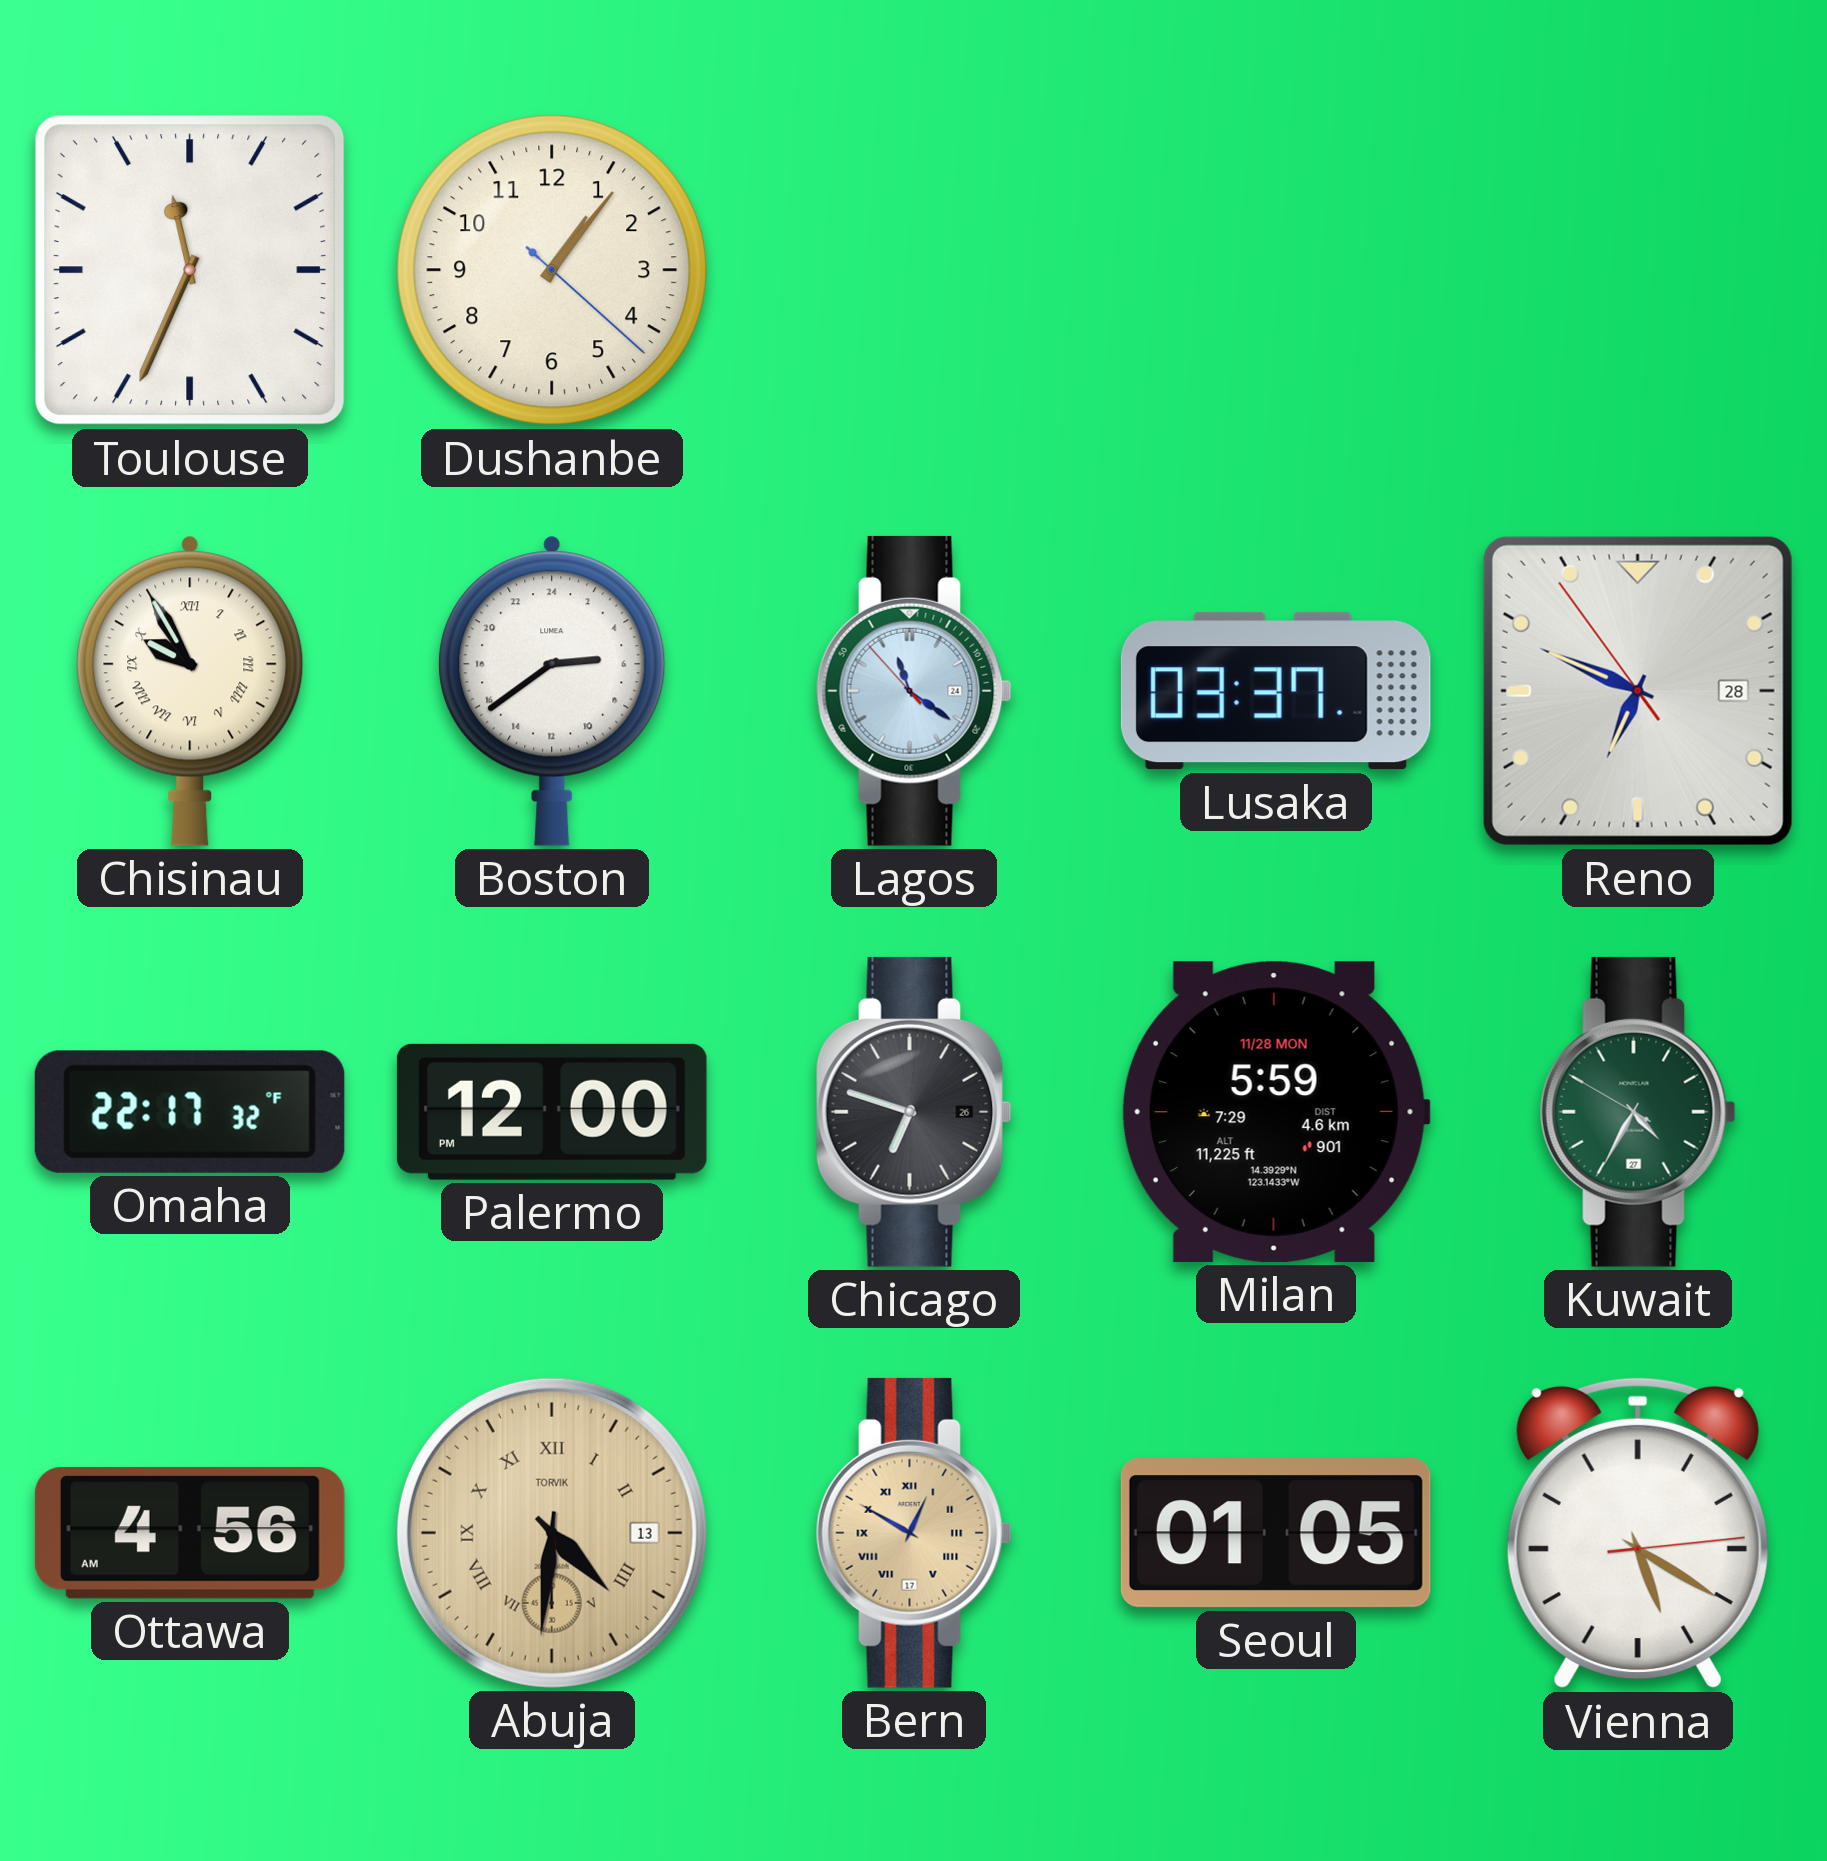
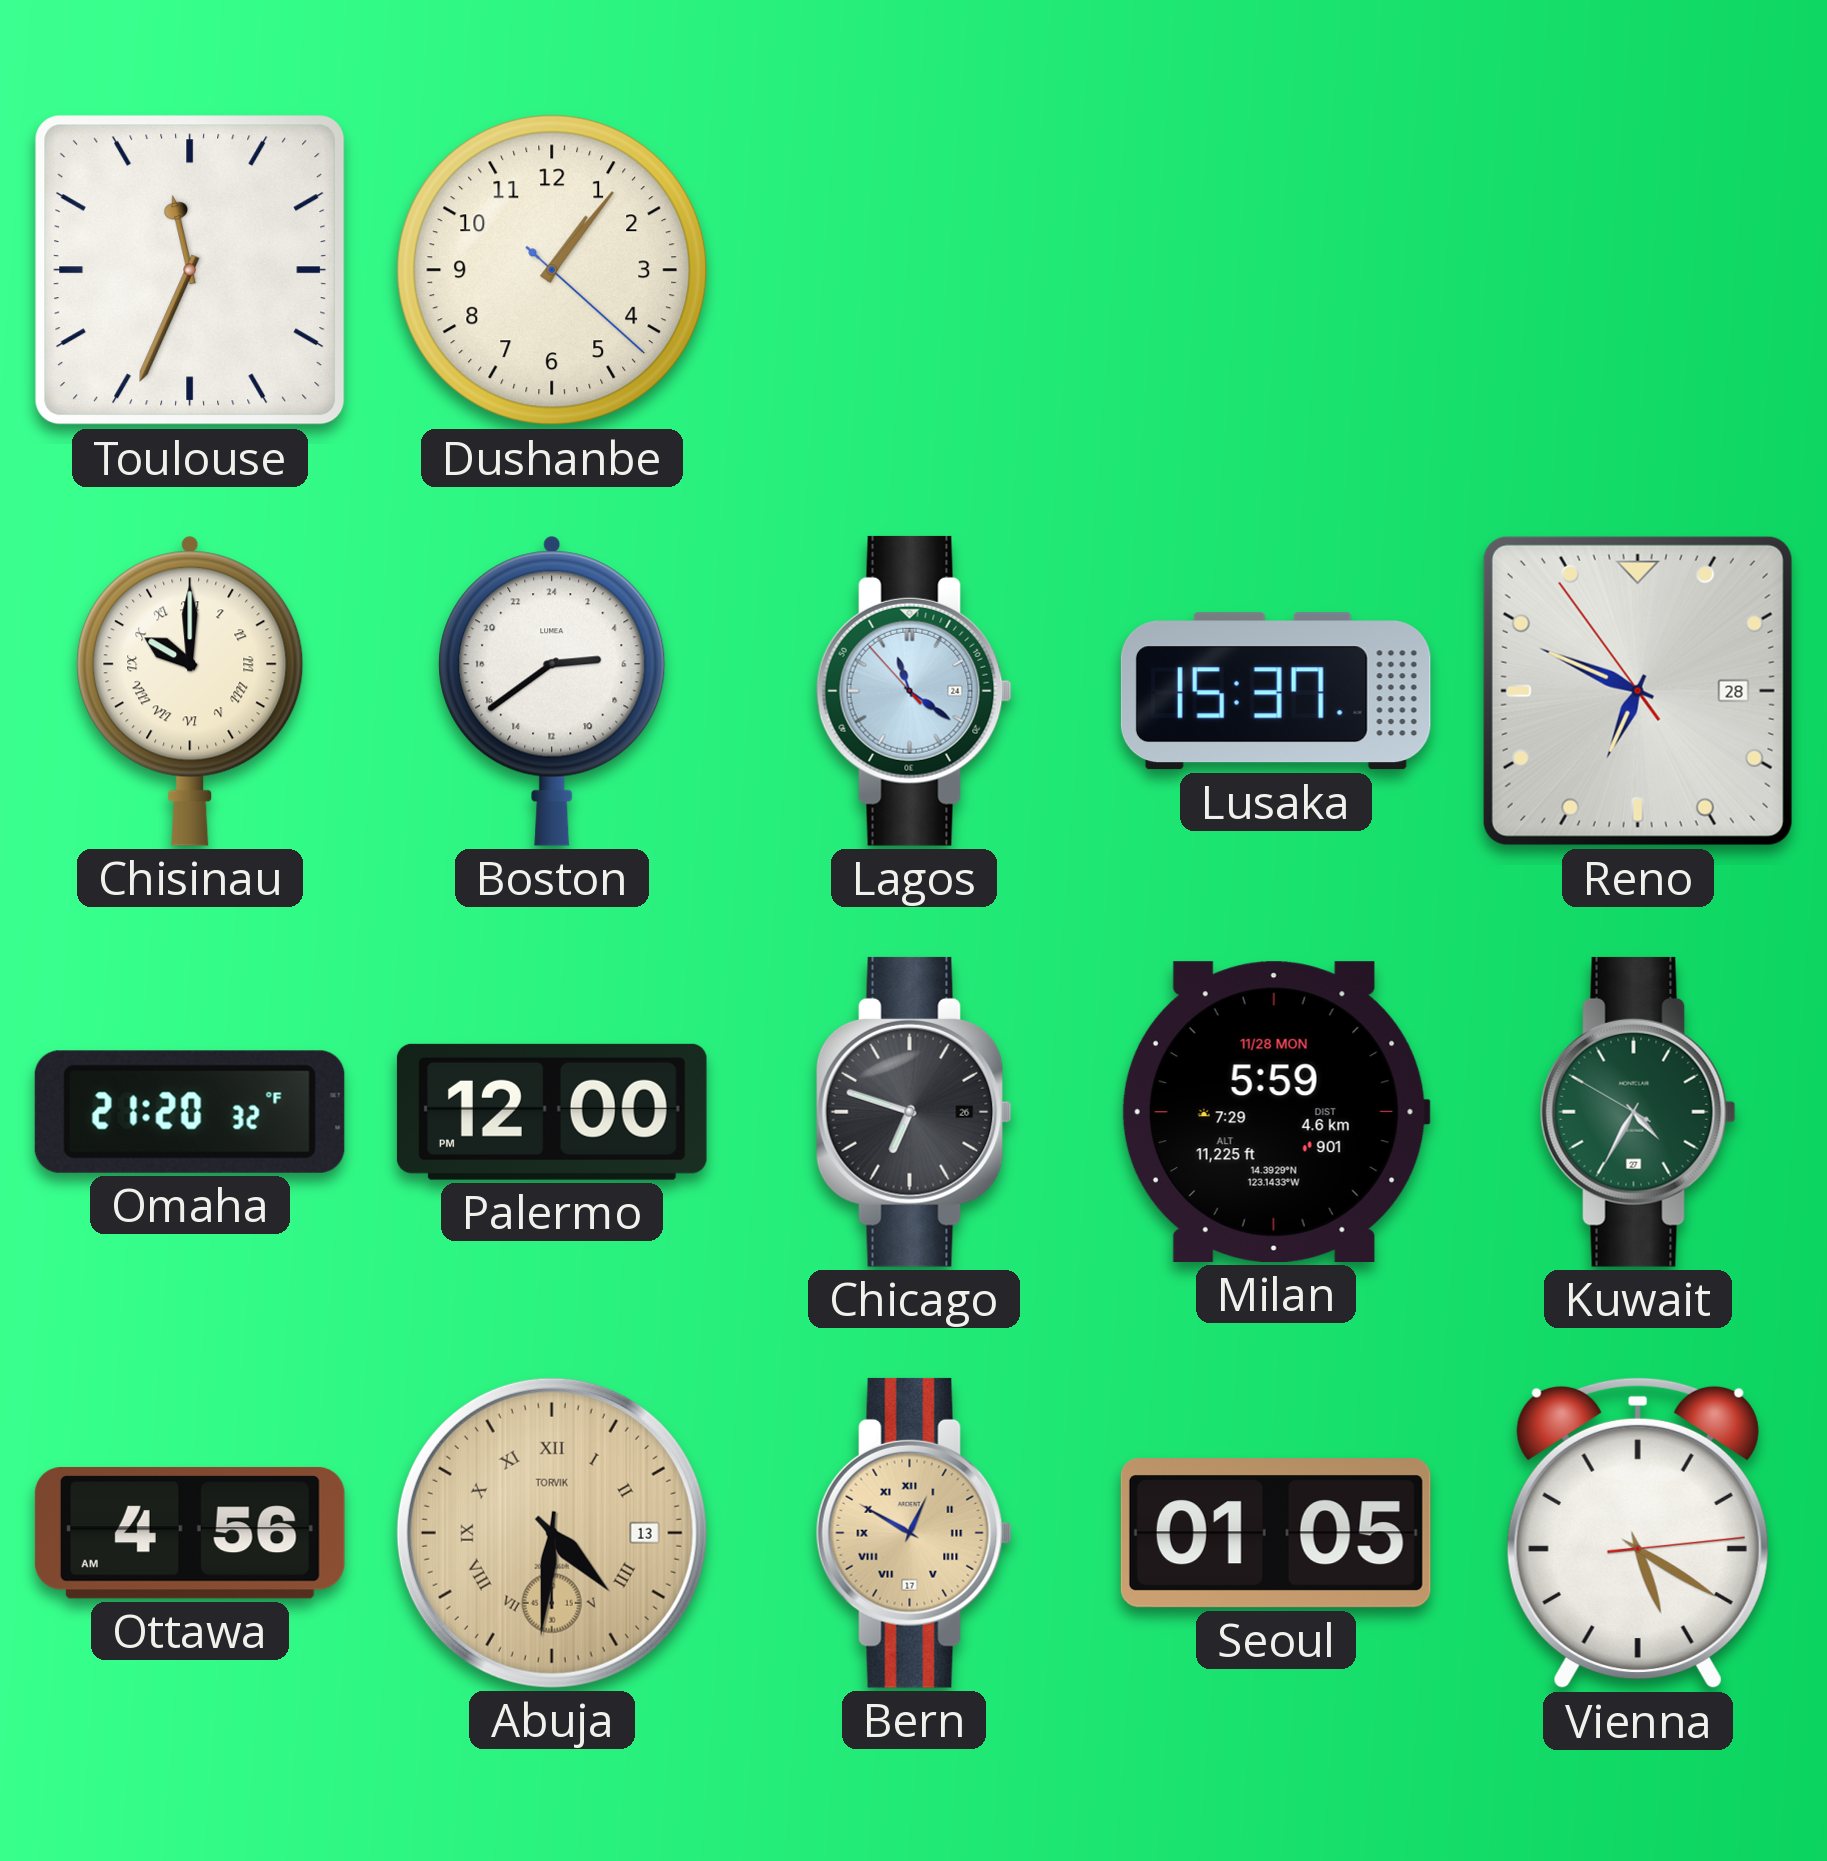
Chisinau: 9:55 -> 10:00
Lusaka: 03:37 -> 15:37
Omaha: 22:17 -> 21:20
